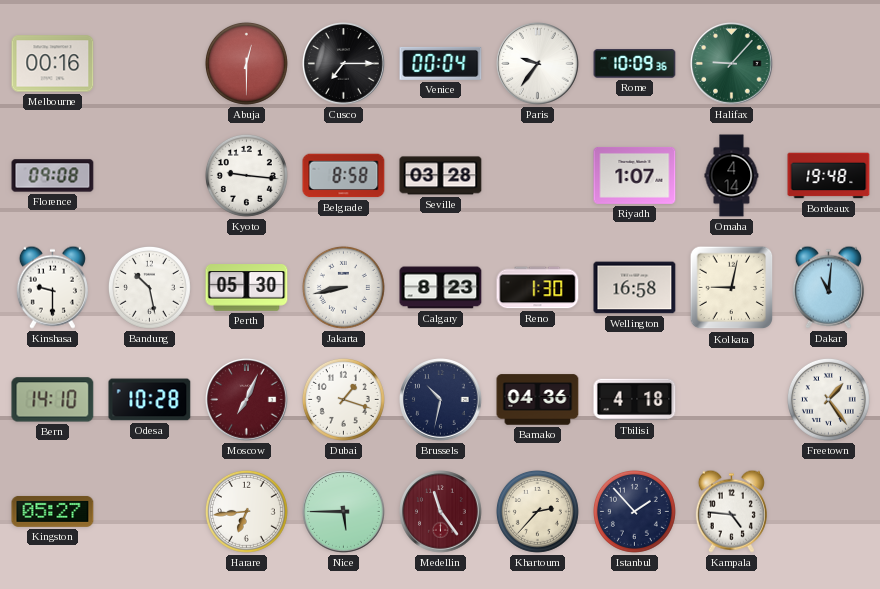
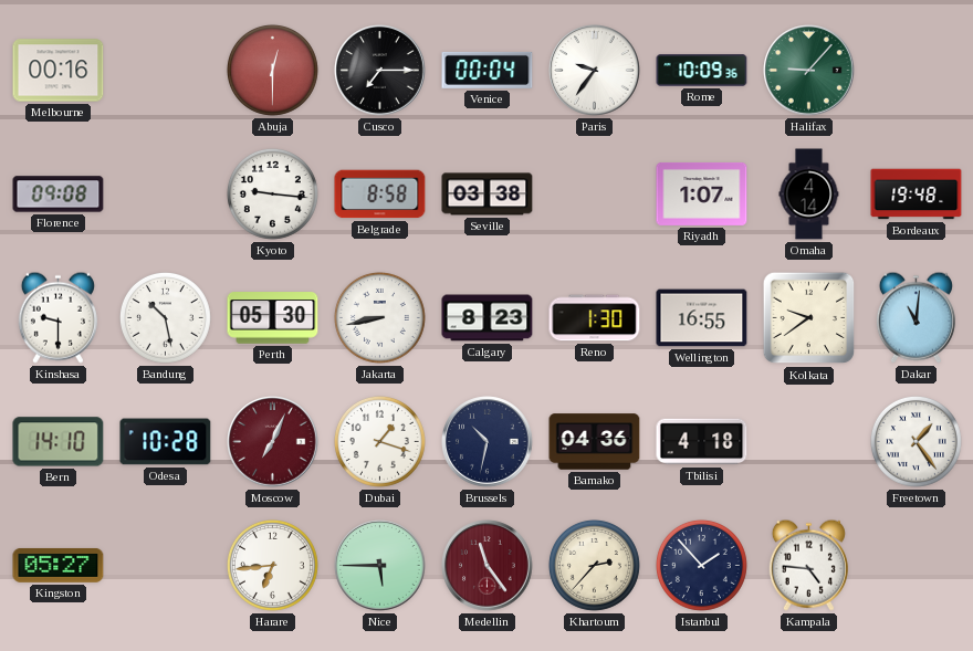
Seville: 03:28 -> 03:38
Wellington: 16:58 -> 16:55
Kolkata: 9:02 -> 9:39
